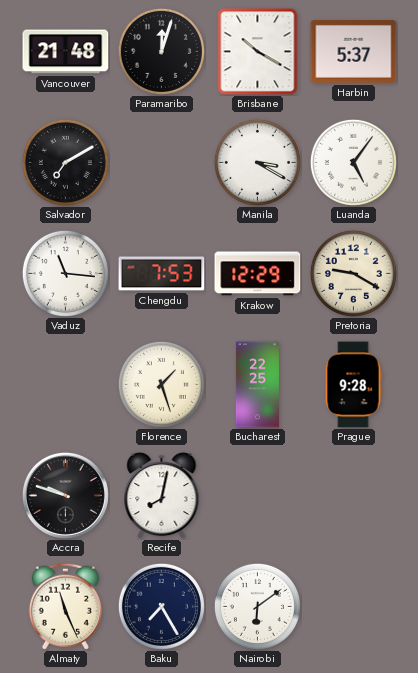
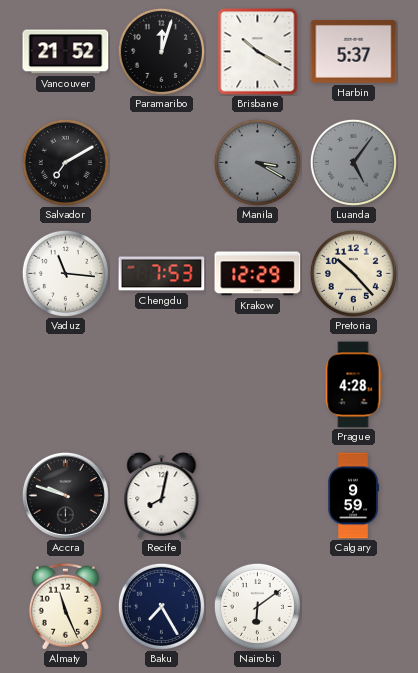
Vancouver: 21:48 -> 21:52
Manila dial: white -> grey
Luanda dial: white -> grey
Pretoria: 9:20 -> 10:23
Florence: 1:27 -> none
Bucharest: 22:25 -> none
Prague: 9:28 -> 4:28
Calgary: none -> 9:59
